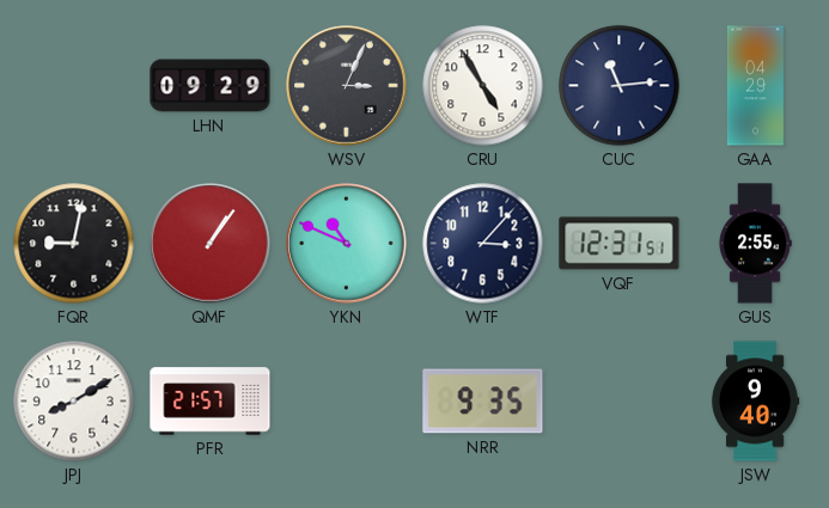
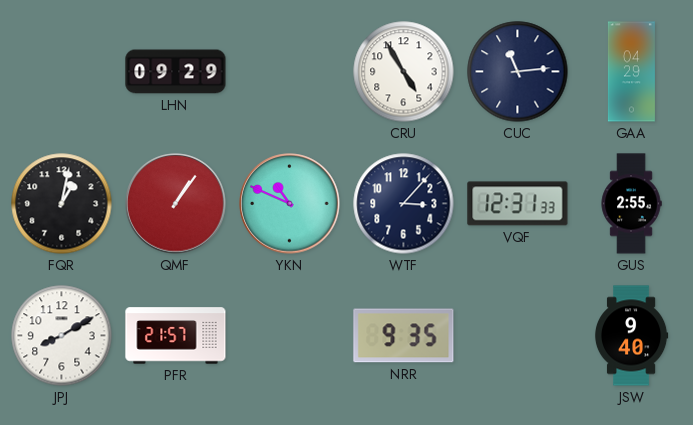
WSV: 3:04 -> none
FQR: 9:02 -> 1:02
VQF: 12:31:51 -> 12:31:33
